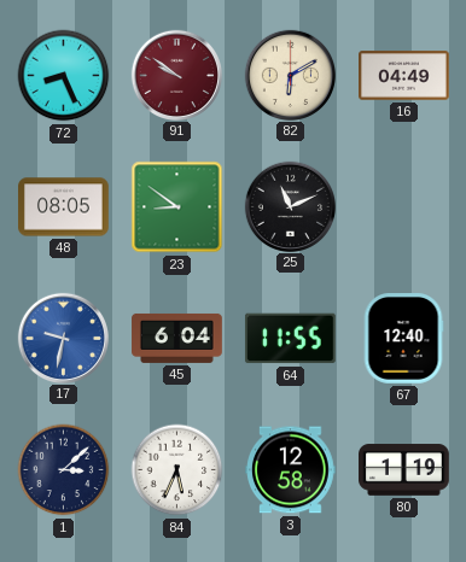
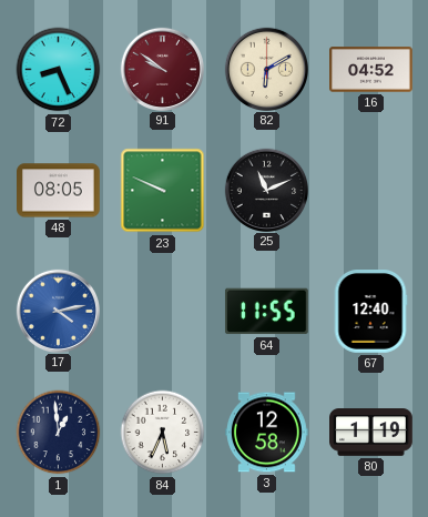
16: 04:49 -> 04:52
23: 8:51 -> 9:49
17: 9:32 -> 4:13
45: 6:04 -> none
1: 3:08 -> 12:59
